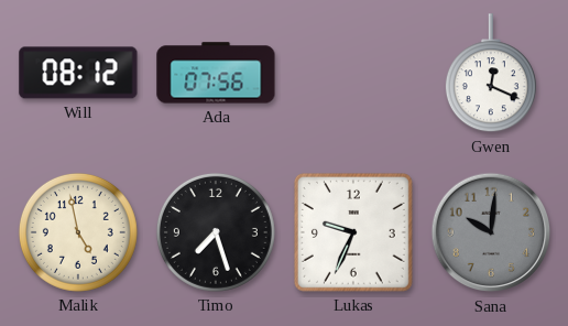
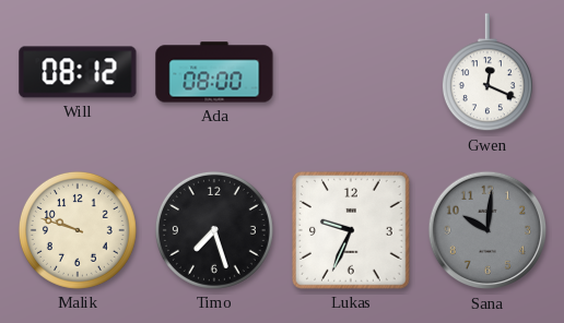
Ada: 07:56 -> 08:00
Malik: 4:58 -> 9:48
